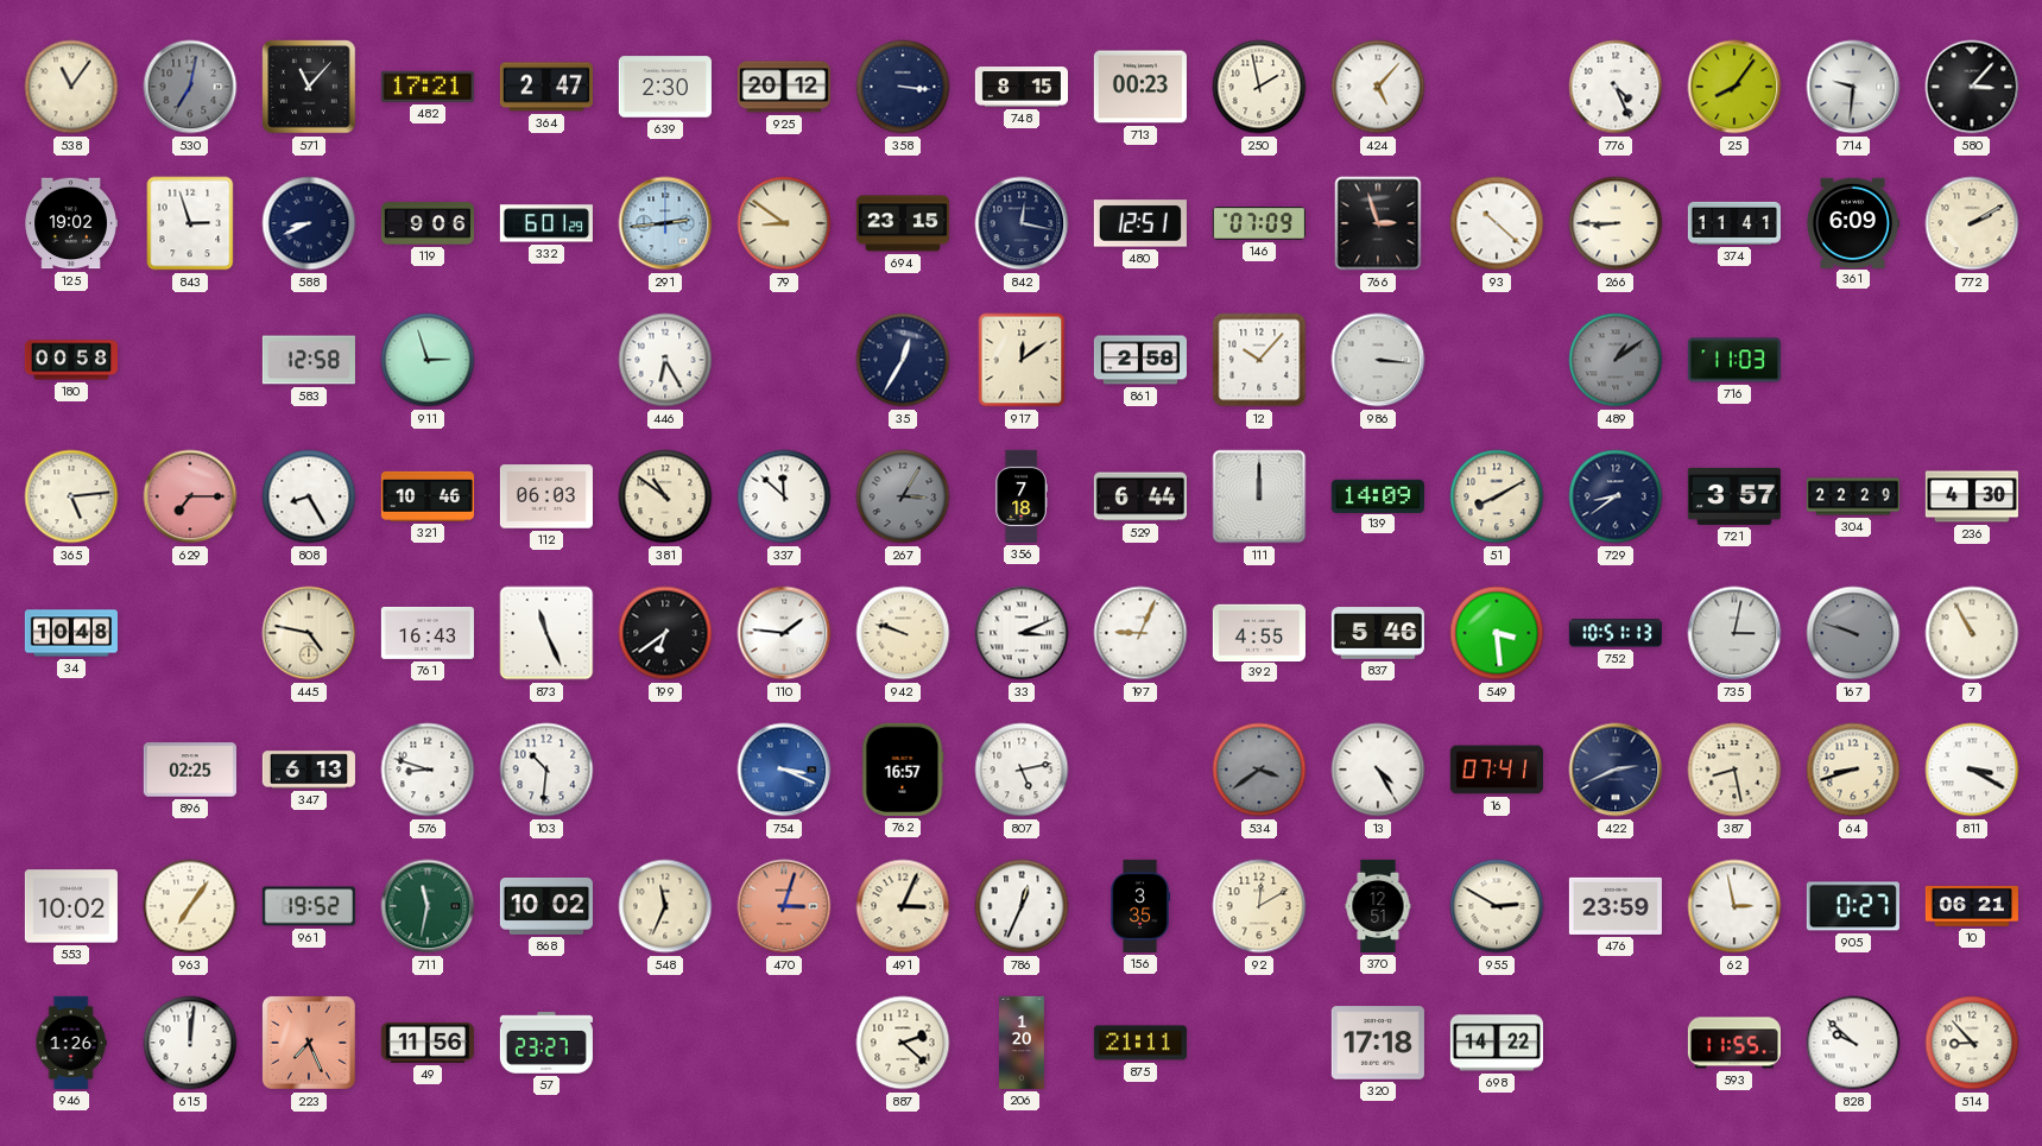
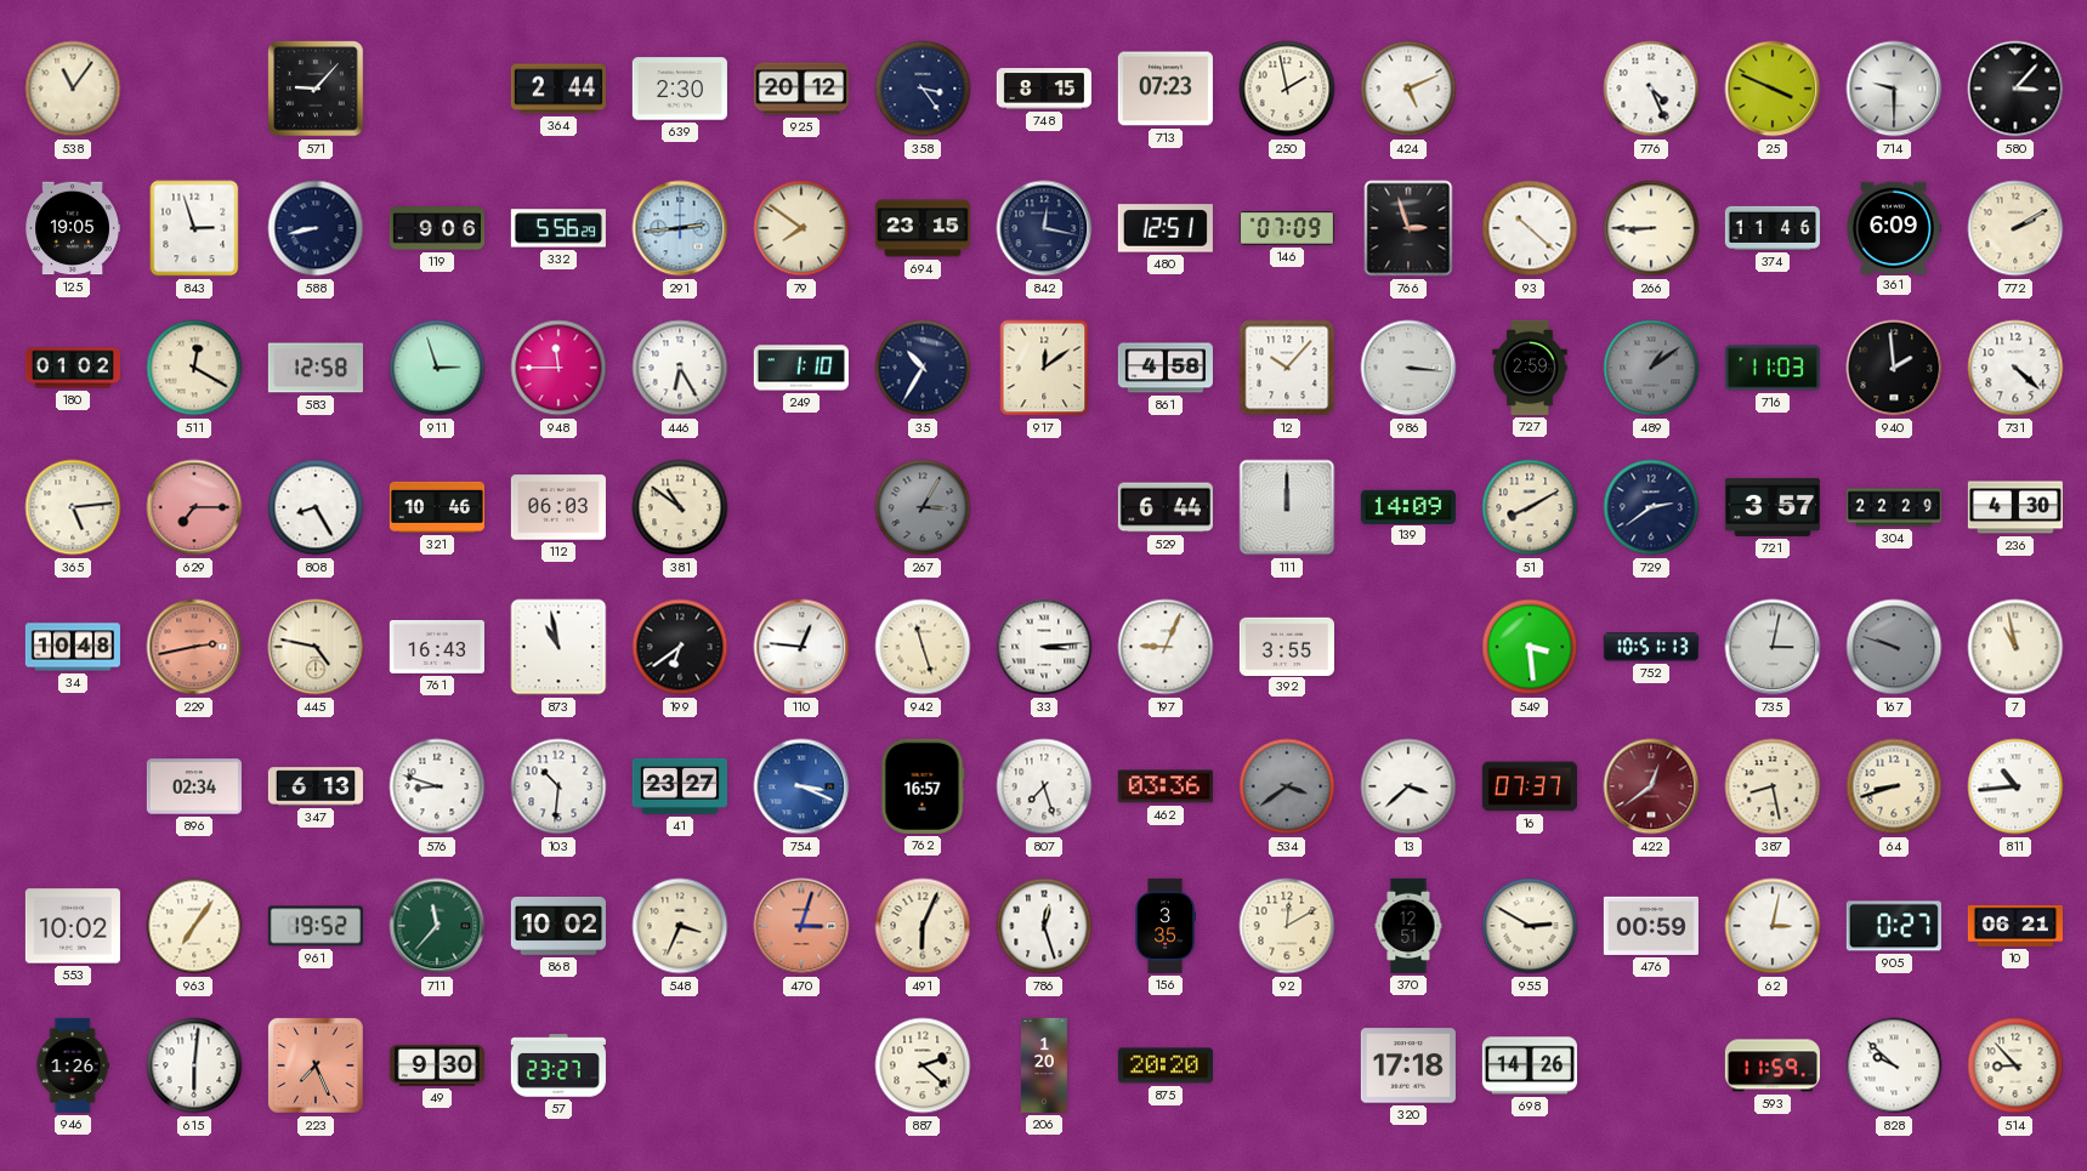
530: 7:02 -> none
571: 11:07 -> 9:07
482: 17:21 -> none
364: 2:47 -> 2:44
358: 3:16 -> 3:24
713: 00:23 -> 07:23
424: 5:07 -> 5:11
25: 8:06 -> 3:49
714: 9:31 -> 9:30
125: 19:02 -> 19:05
588: 8:41 -> 8:43
332: 6:01 -> 5:56
79: 8:51 -> 7:51
374: 11:41 -> 11:46
180: 00:58 -> 01:02
511: none -> 12:20
948: none -> 11:45
249: none -> 1:10
35: 12:35 -> 10:35
861: 2:58 -> 4:58
727: none -> 2:59
940: none -> 1:59
731: none -> 4:22
337: 11:52 -> none
356: 7:18 -> none
729: 8:39 -> 2:39
229: none -> 2:43
873: 11:26 -> 10:58
110: 1:46 -> 12:46
942: 9:48 -> 11:27
33: 3:11 -> 3:14
392: 4:55 -> 3:55
837: 5:46 -> none
7: 10:55 -> 10:58
896: 02:25 -> 02:34
41: none -> 23:27
807: 5:13 -> 7:27
462: none -> 03:36
13: 4:25 -> 3:38
16: 07:41 -> 07:37
422: 2:41 -> 12:39
422 dial: navy -> burgundy
811: 3:20 -> 10:44
711: 11:32 -> 11:37
548: 11:34 -> 3:34
491: 3:04 -> 6:04
786: 12:34 -> 12:27
476: 23:59 -> 00:59
62: 2:58 -> 3:02
615: 12:01 -> 6:01
49: 11:56 -> 9:30
875: 21:11 -> 20:20
698: 14:22 -> 14:26
593: 11:55 -> 11:59
